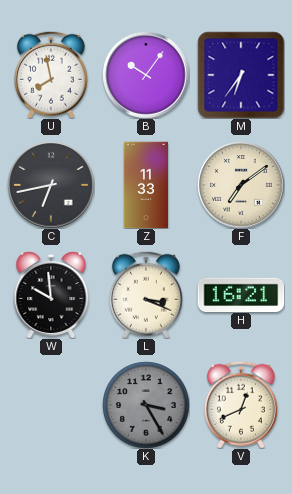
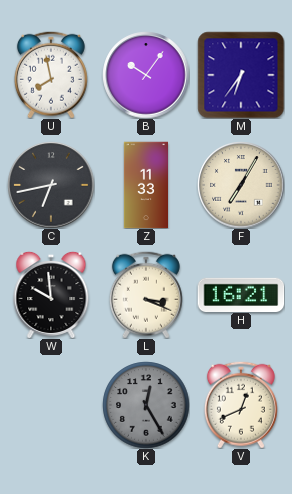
F: 7:09 -> 7:05
K: 3:25 -> 12:25
